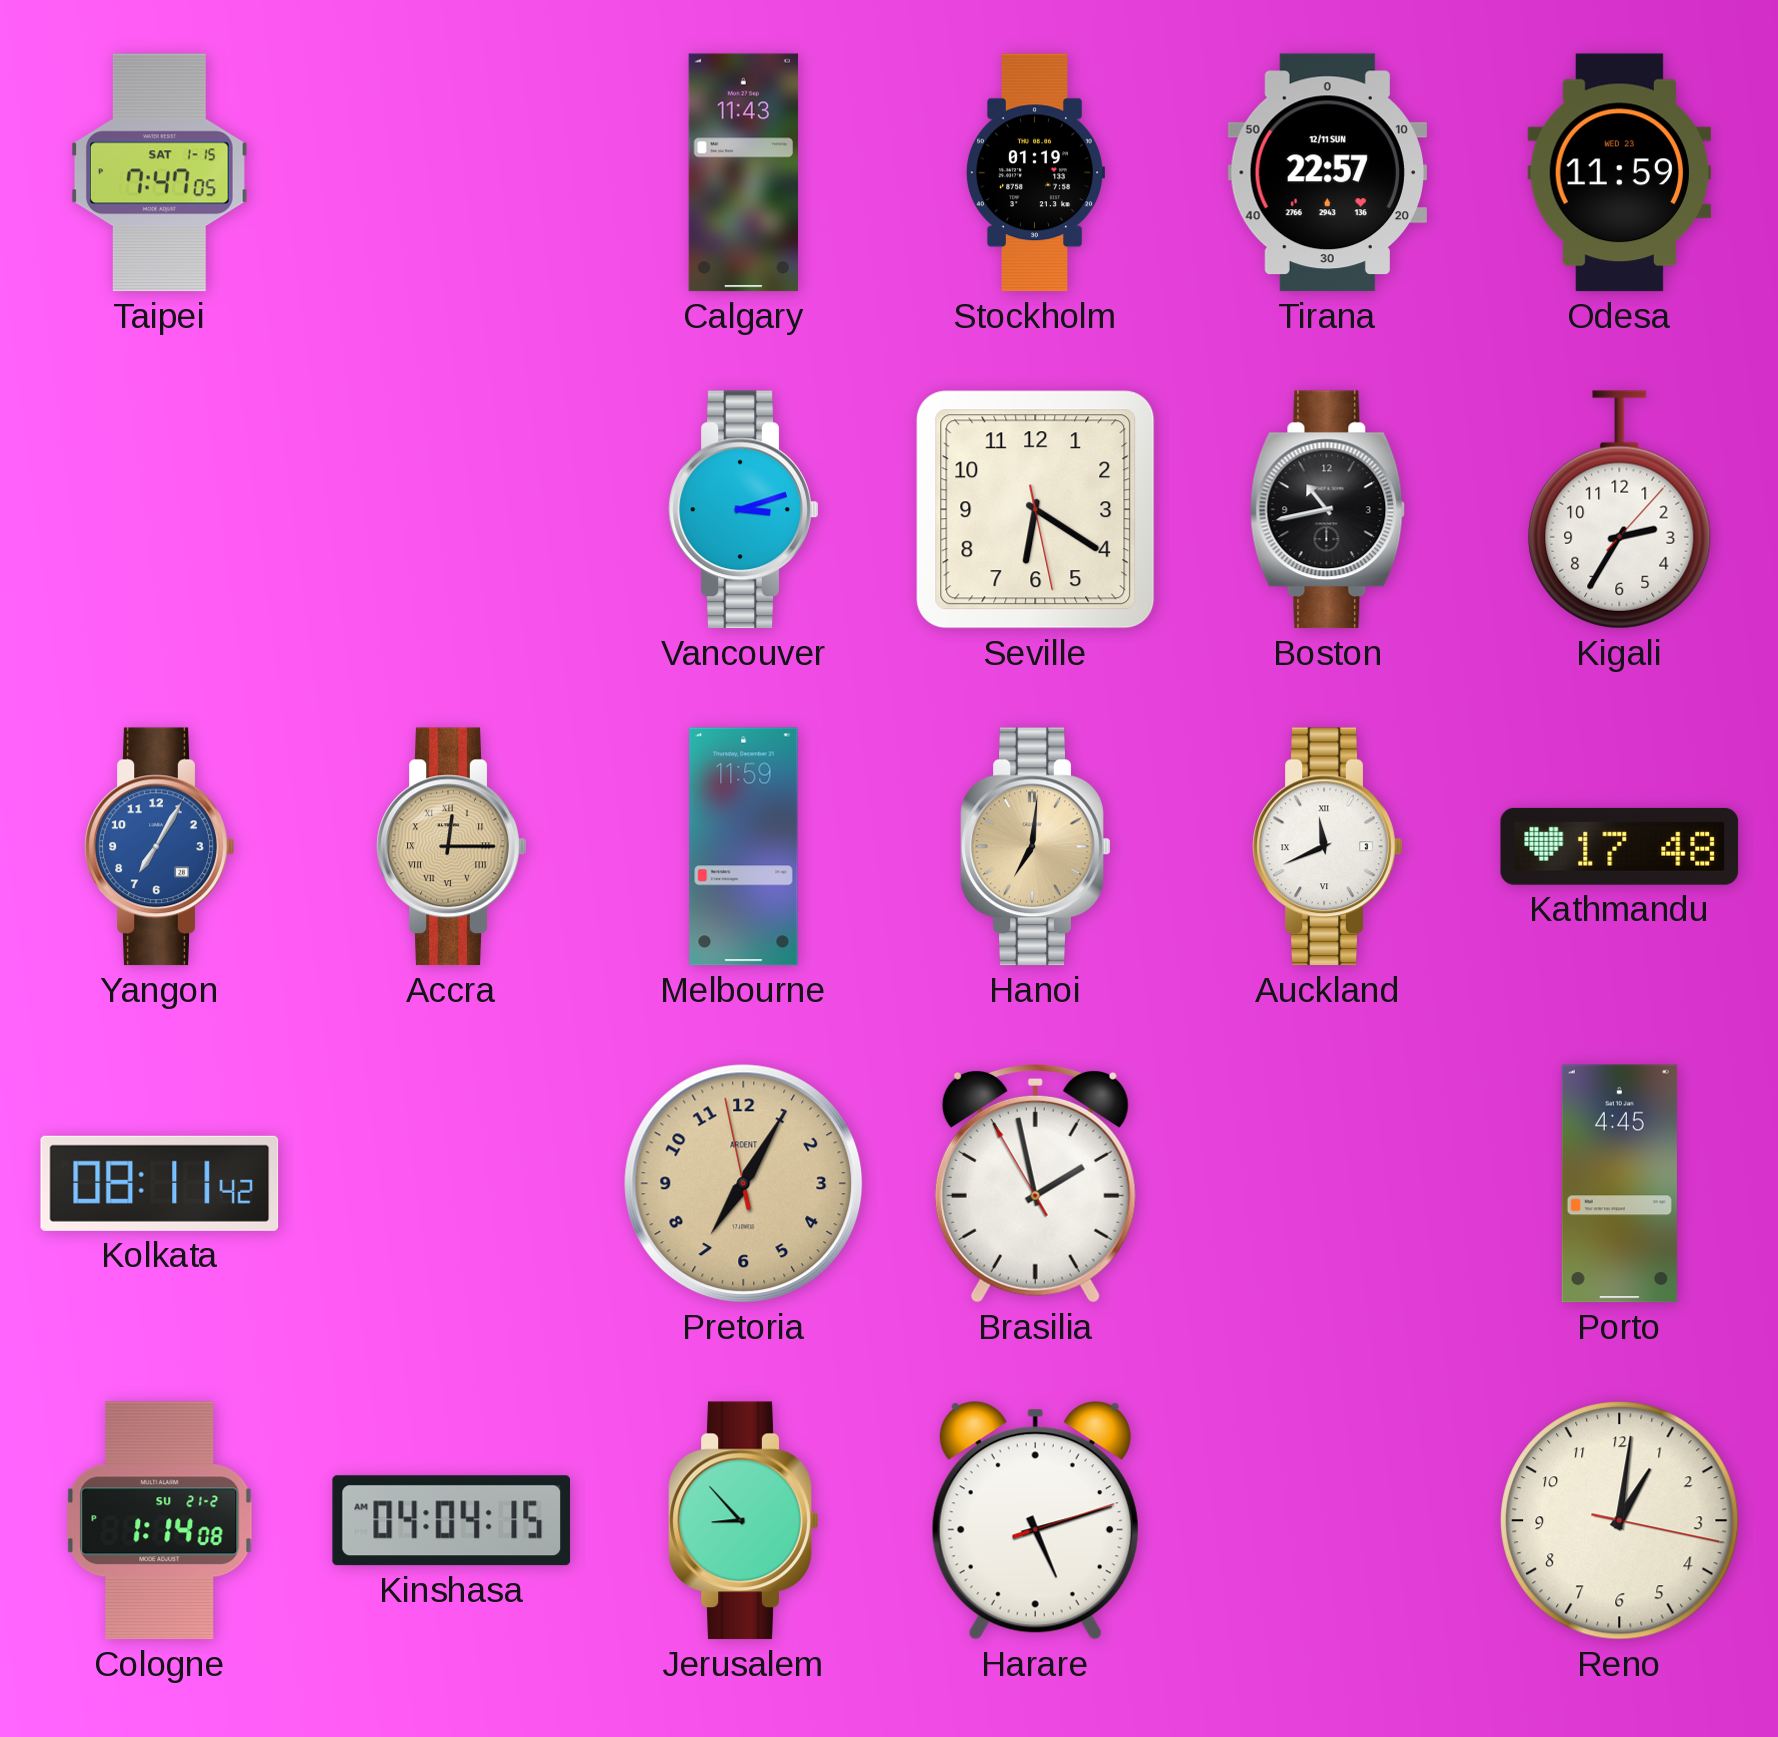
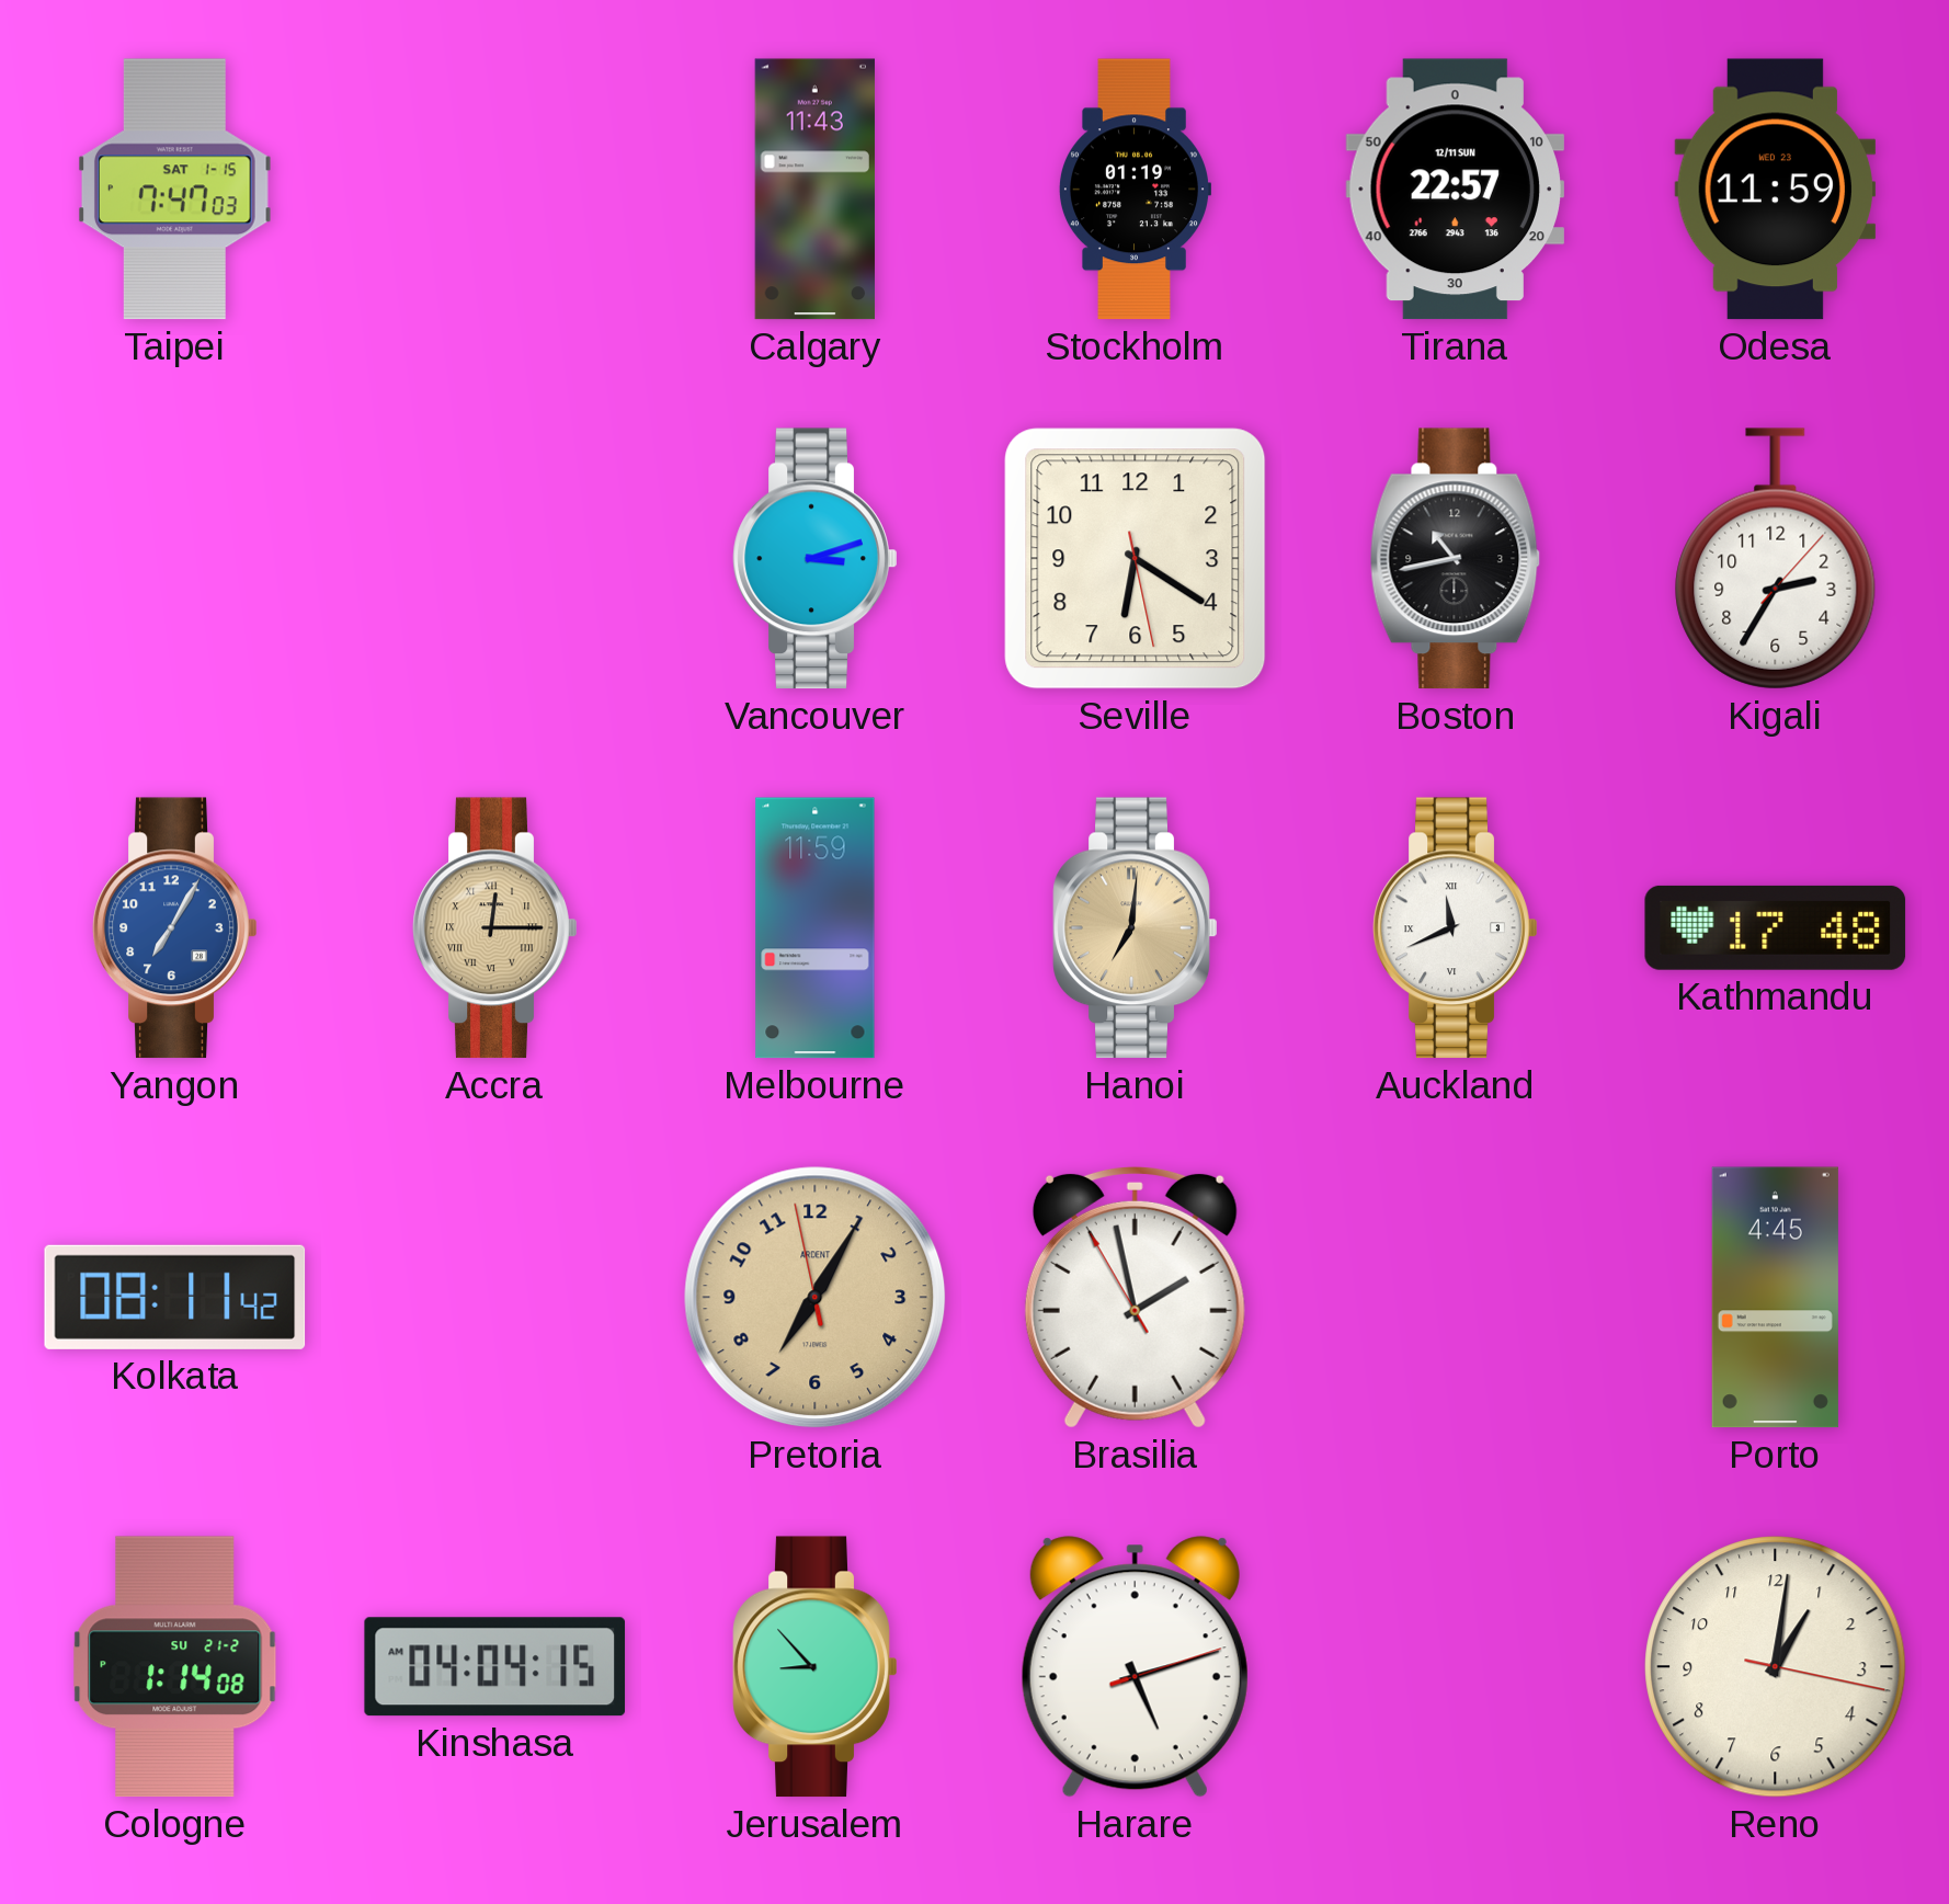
Taipei: 7:47:05 -> 7:47:03
